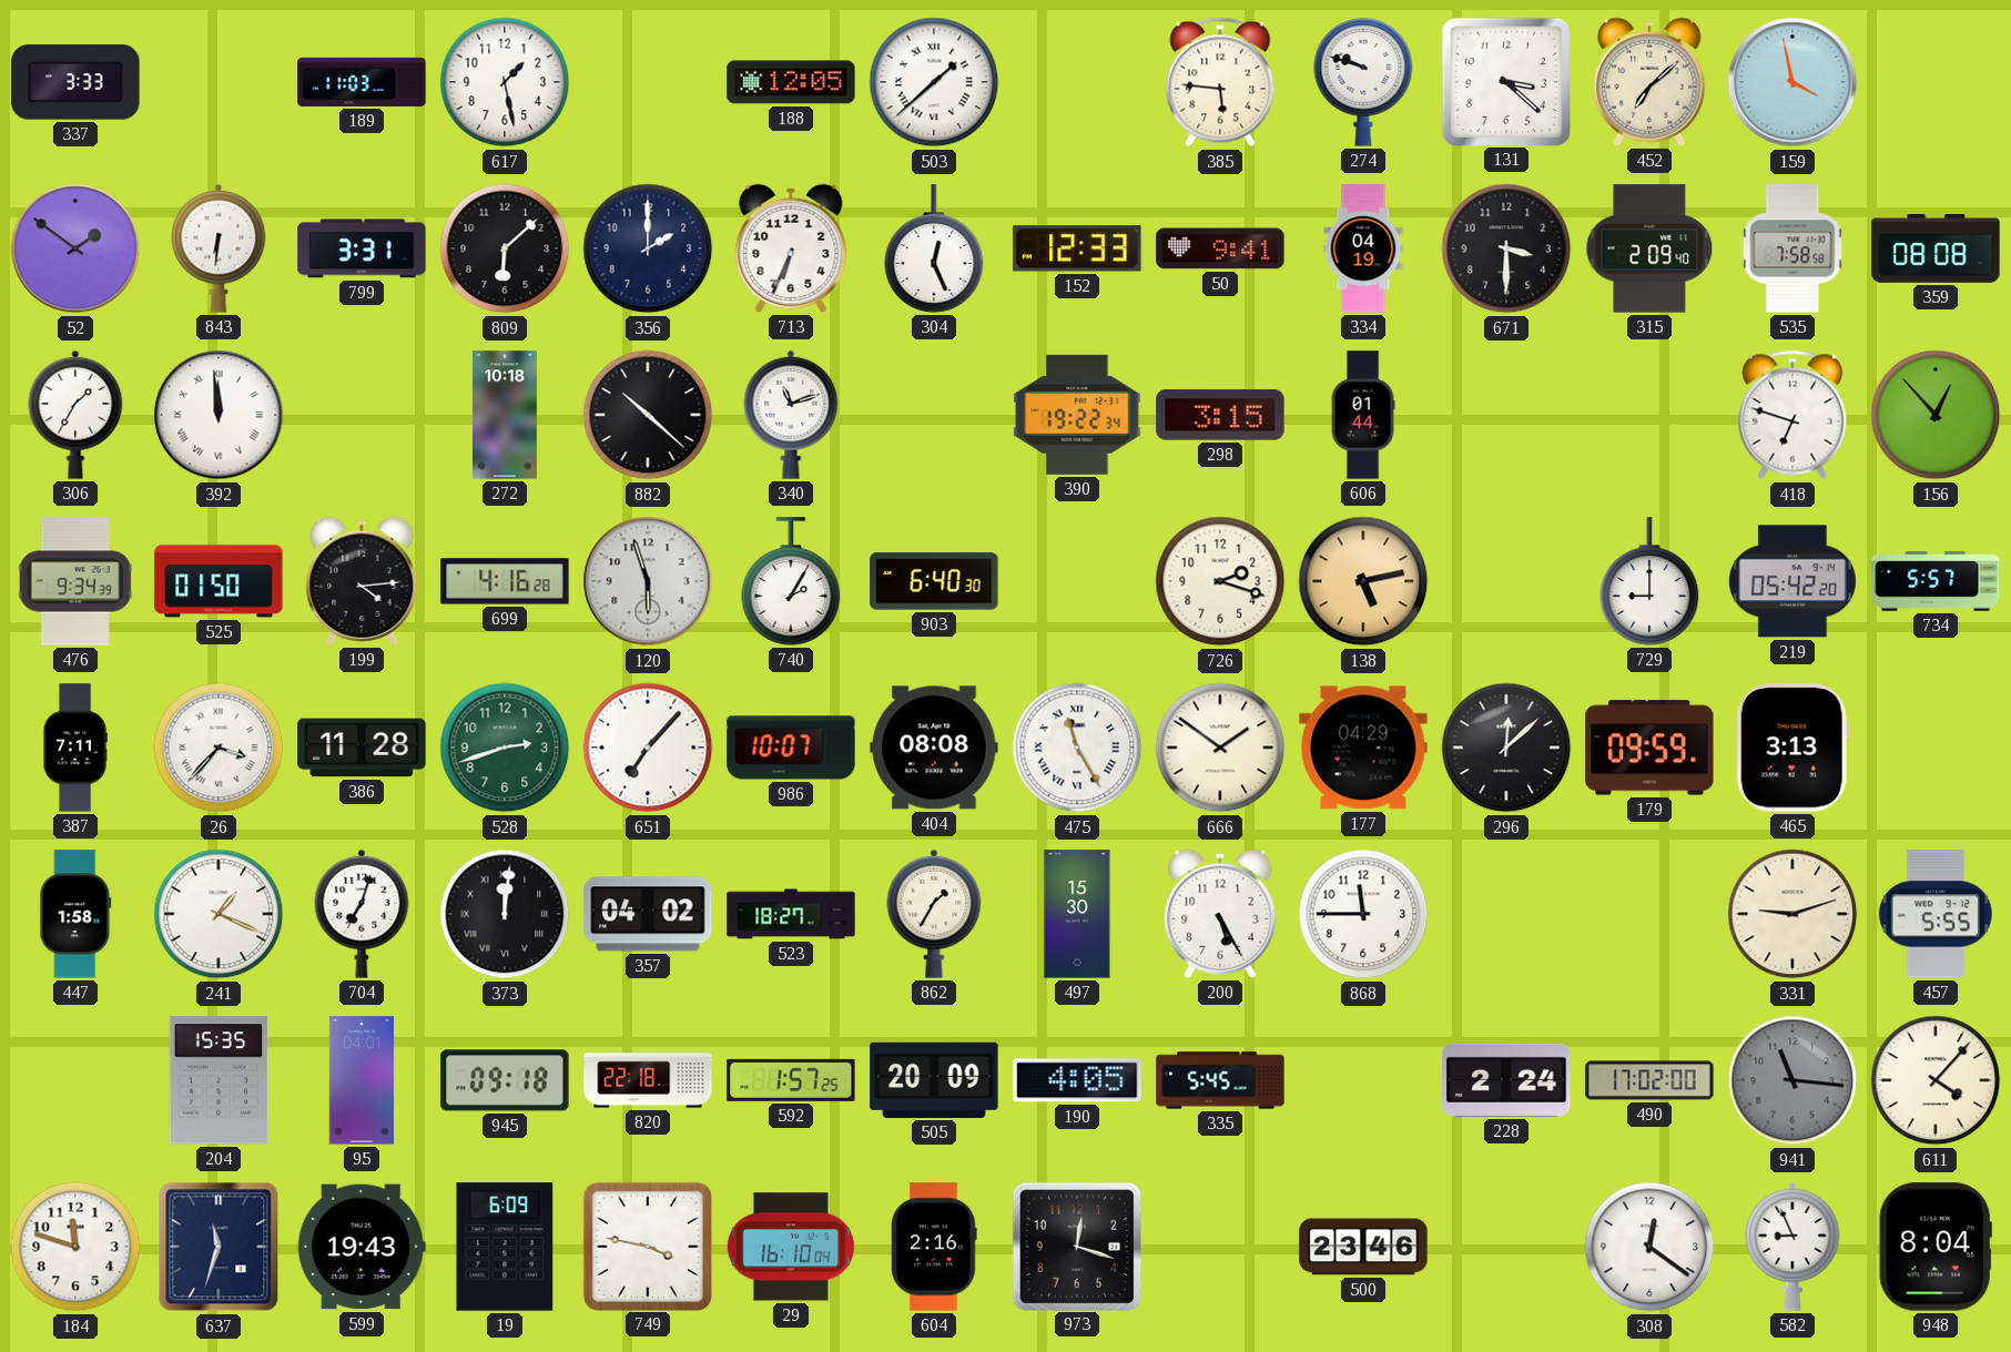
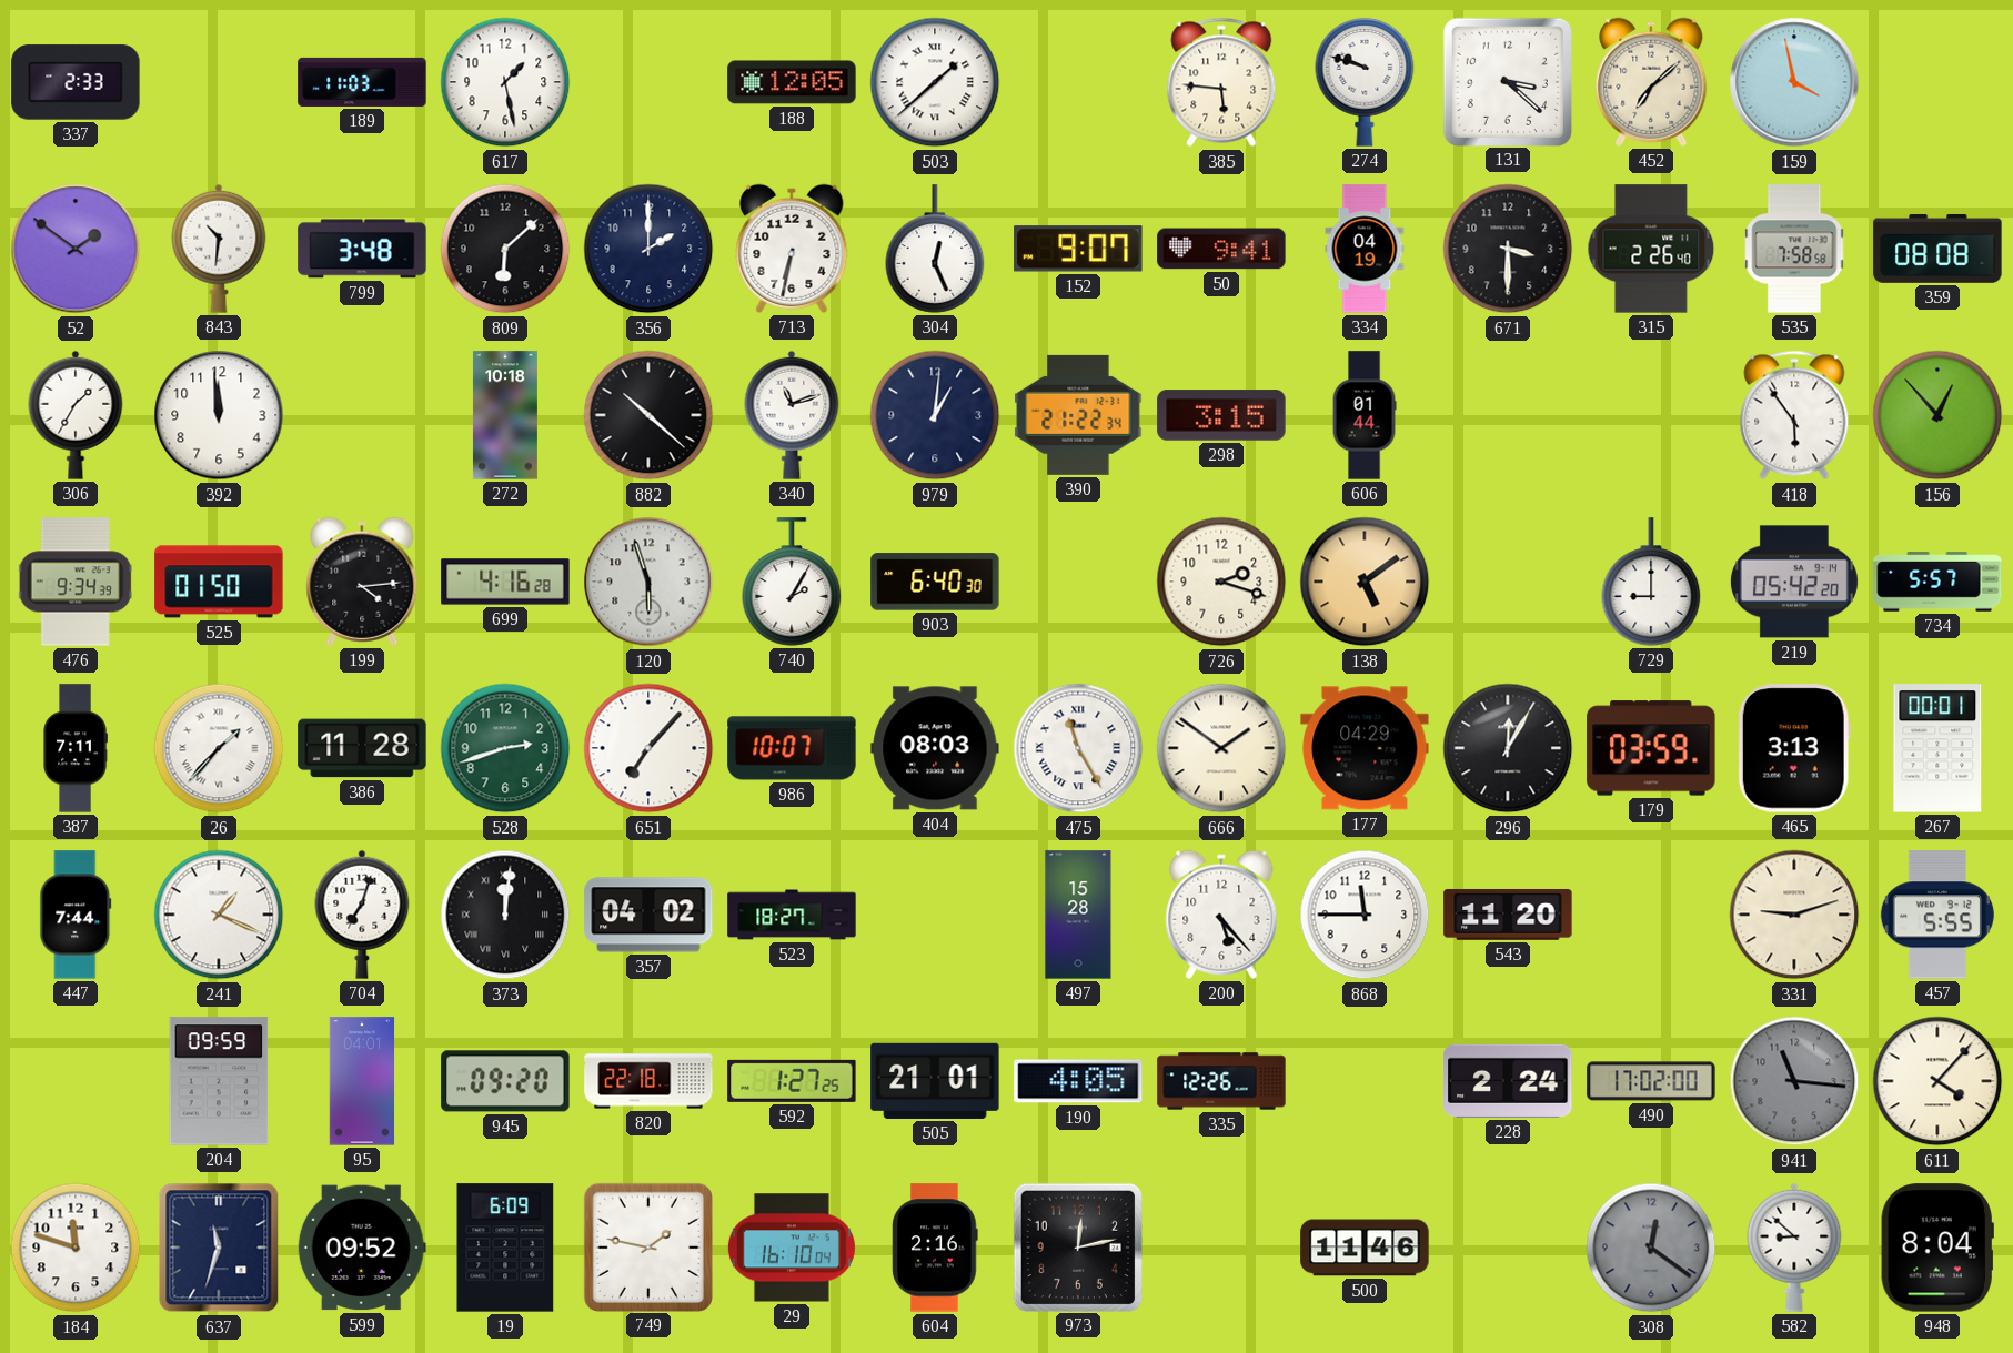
337: 3:33 -> 2:33
843: 6:31 -> 10:31
799: 3:31 -> 3:48
713: 6:34 -> 6:32
152: 12:33 -> 9:07
315: 2:09 -> 2:26
392 numerals: Roman -> Arabic
979: none -> 1:01
390: 19:22 -> 21:22
418: 6:48 -> 5:54
138: 5:13 -> 5:09
26: 3:37 -> 1:37
404: 08:08 -> 08:03
296: 12:08 -> 12:05
179: 09:59 -> 03:59
267: none -> 00:01
447: 1:58 -> 7:44
862: 1:35 -> none
497: 15:30 -> 15:28
200: 5:25 -> 5:23
543: none -> 11:20
204: 15:35 -> 09:59
945: 09:18 -> 09:20
592: 1:57 -> 1:27
505: 20:09 -> 21:01
335: 5:45 -> 12:26
599: 19:43 -> 09:52
749: 3:47 -> 1:47
973: 12:18 -> 12:13
500: 23:46 -> 11:46
308 dial: white -> grey
582: 8:56 -> 8:52
